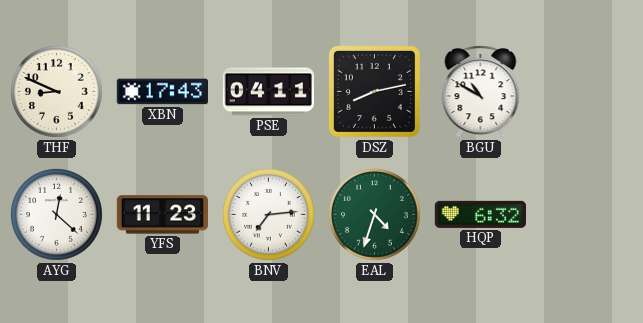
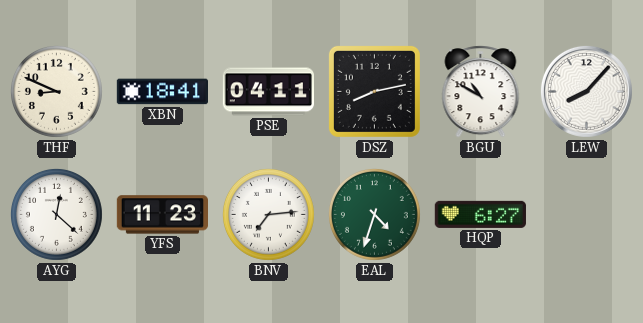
XBN: 17:43 -> 18:41
LEW: none -> 8:07
HQP: 6:32 -> 6:27
